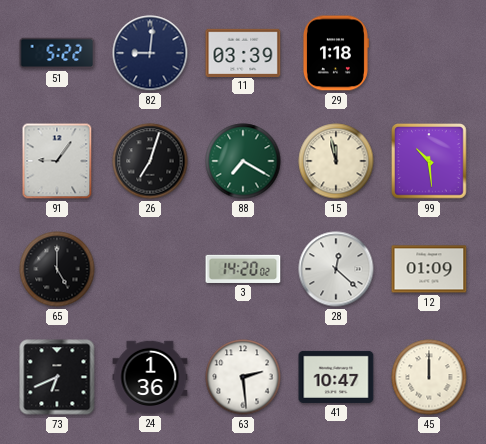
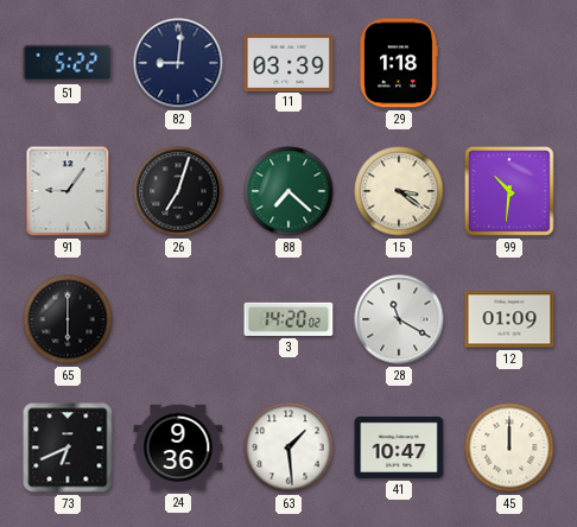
88: 7:20 -> 7:22
15: 11:58 -> 3:21
99: 10:29 -> 10:31
65: 5:00 -> 6:00
28: 12:22 -> 11:20
24: 1:36 -> 9:36
63: 2:29 -> 1:29
